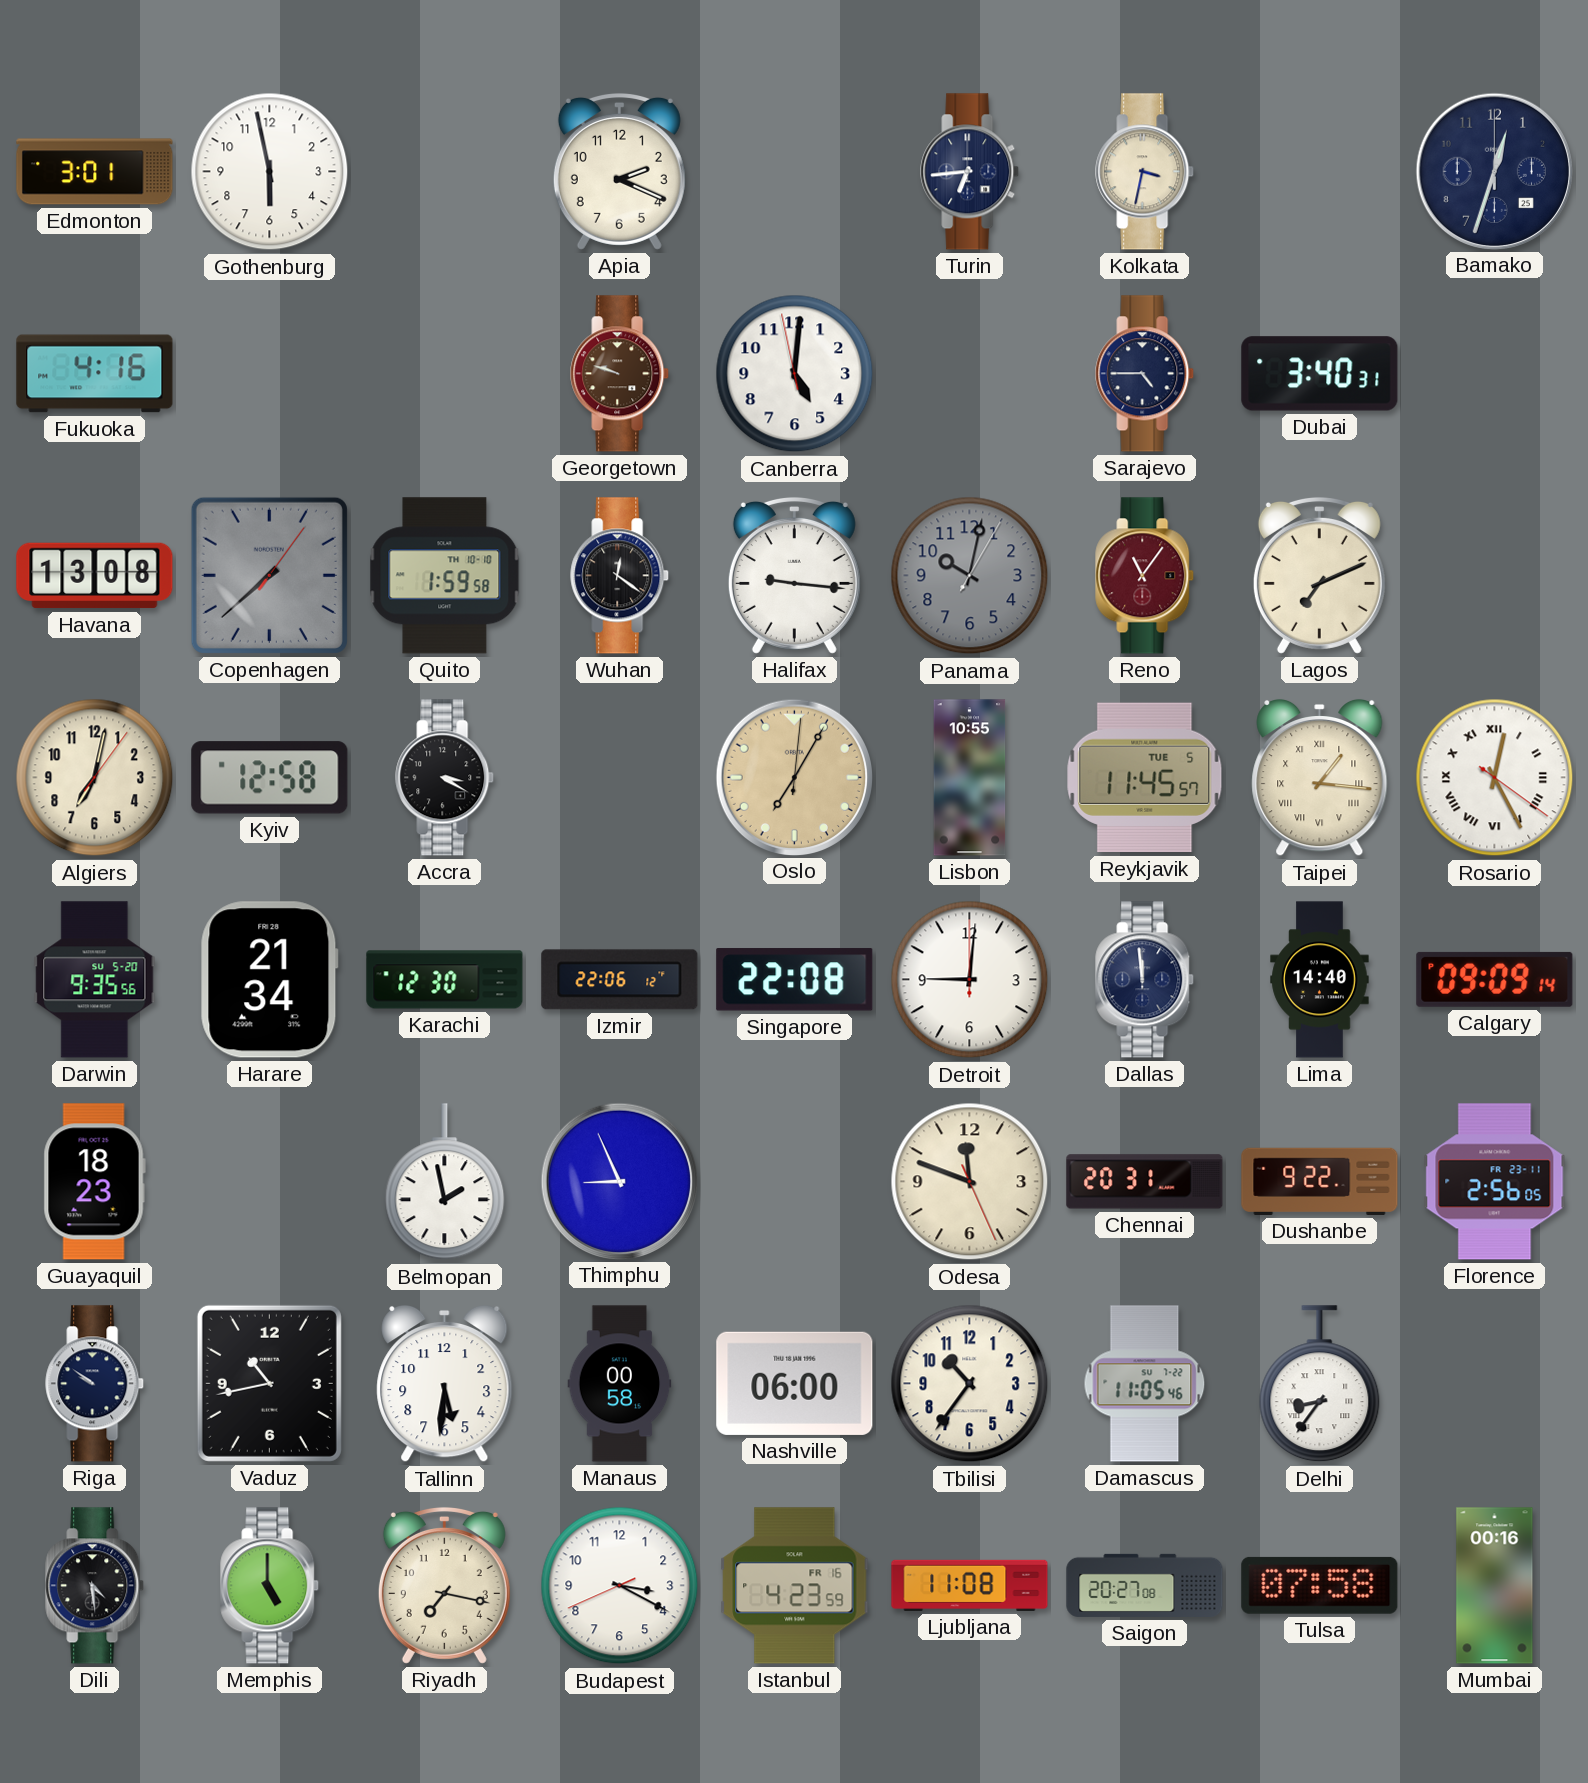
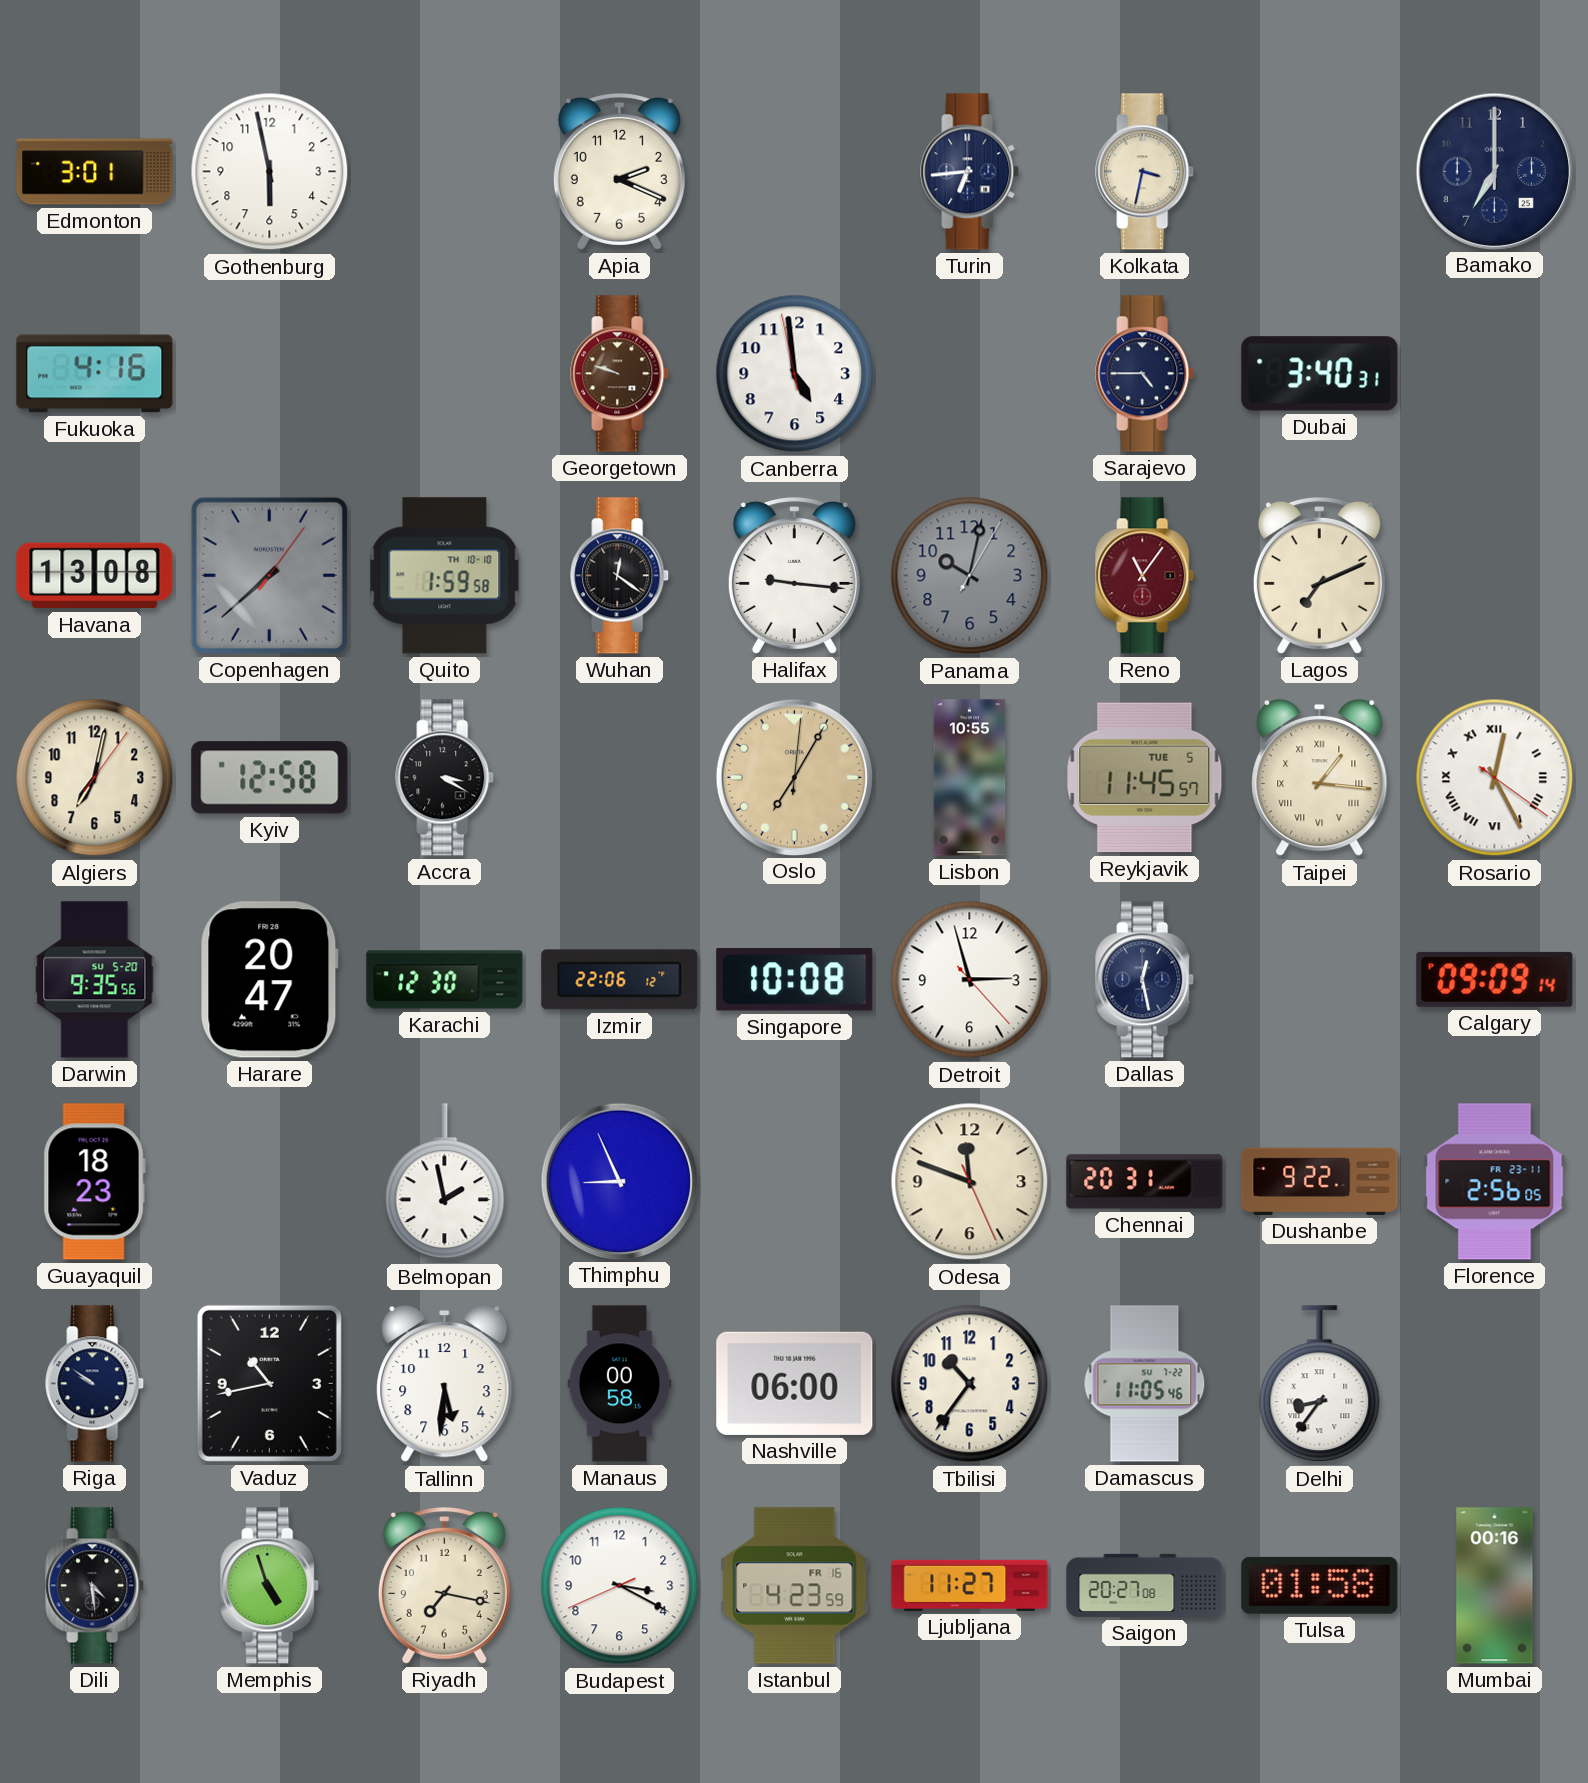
Bamako: 12:33 -> 7:00
Canberra: 5:00 -> 4:58
Harare: 21:34 -> 20:47
Singapore: 22:08 -> 10:08
Detroit: 9:01 -> 2:57
Dallas: 11:59 -> 12:28
Lima: 14:40 -> none
Memphis: 5:00 -> 4:57
Ljubljana: 11:08 -> 11:27
Tulsa: 07:58 -> 01:58
